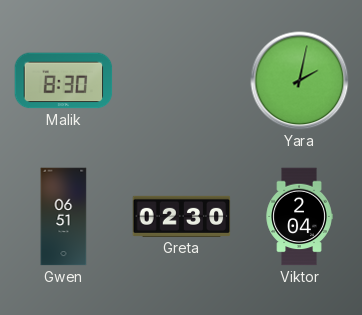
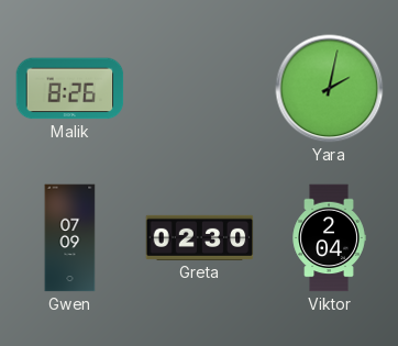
Malik: 8:30 -> 8:26
Gwen: 06:51 -> 07:09
